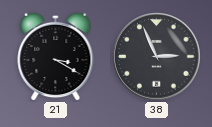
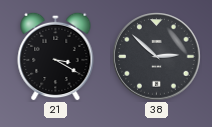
38: 2:56 -> 2:52
